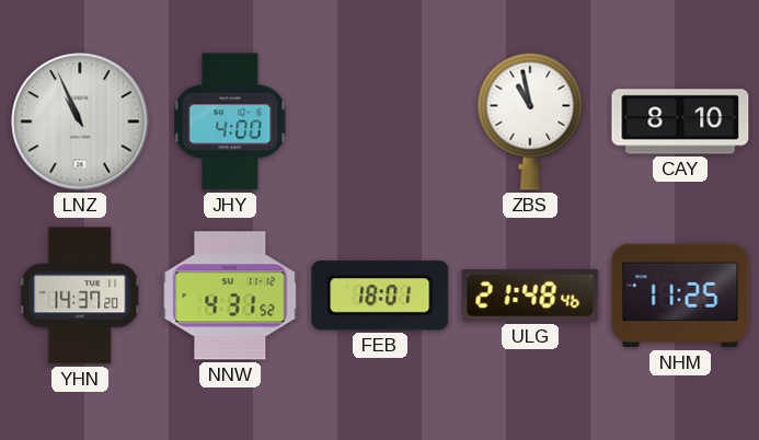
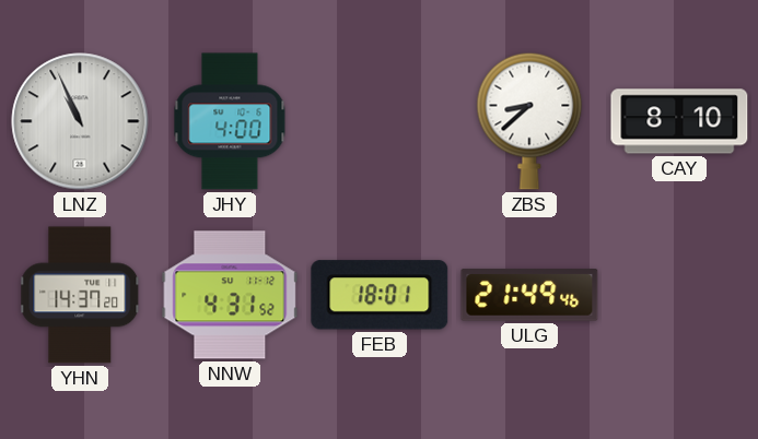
ZBS: 10:58 -> 8:38
ULG: 21:48 -> 21:49
NHM: 11:25 -> none
